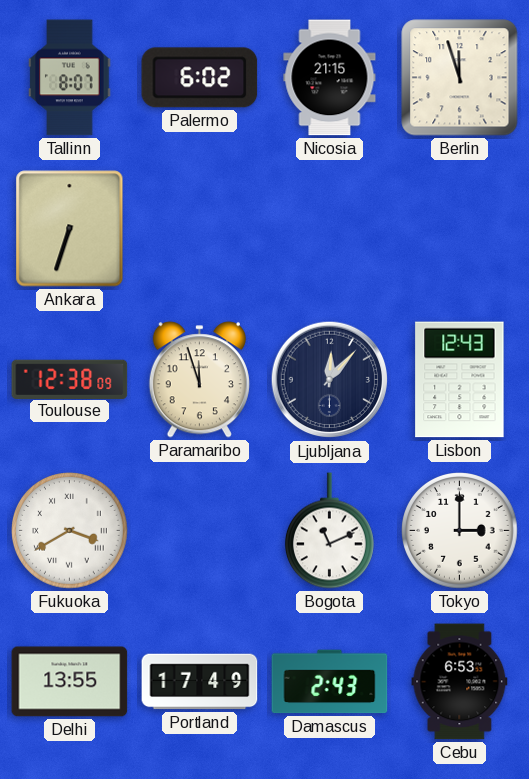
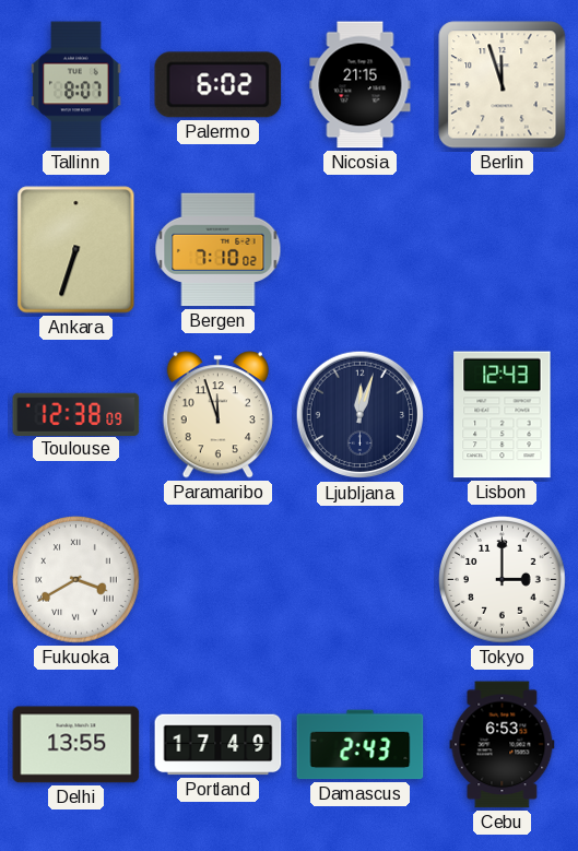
Bergen: none -> 7:10
Ljubljana: 12:07 -> 12:03
Bogota: 11:11 -> none
